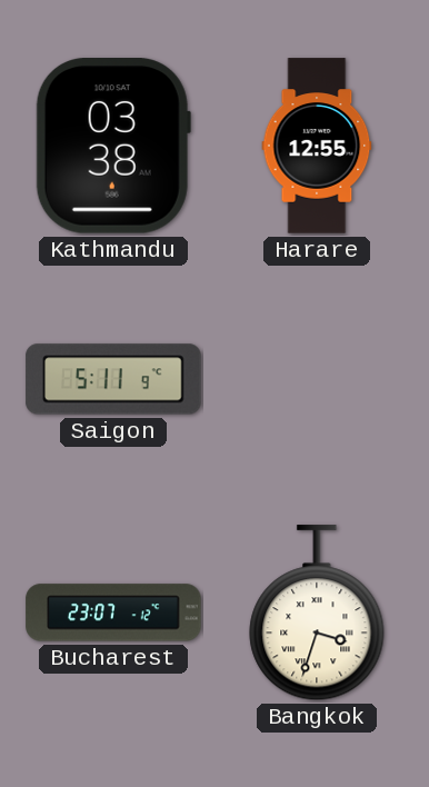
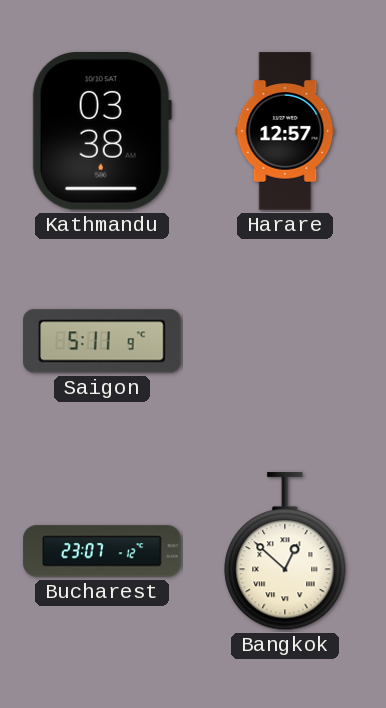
Harare: 12:55 -> 12:57
Bangkok: 3:33 -> 12:52
